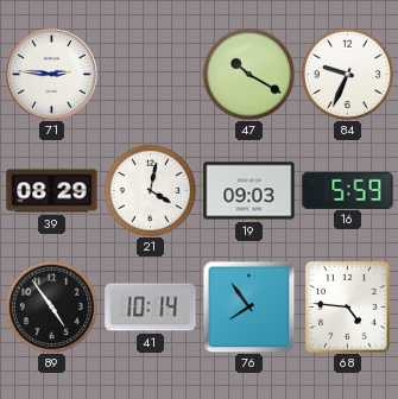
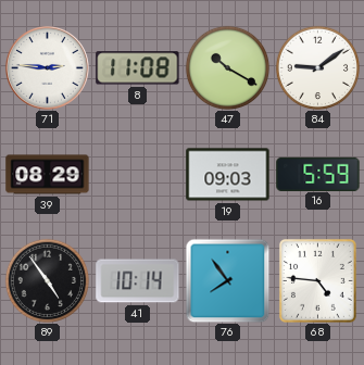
8: none -> 11:08
84: 9:34 -> 9:09
21: 4:02 -> none
